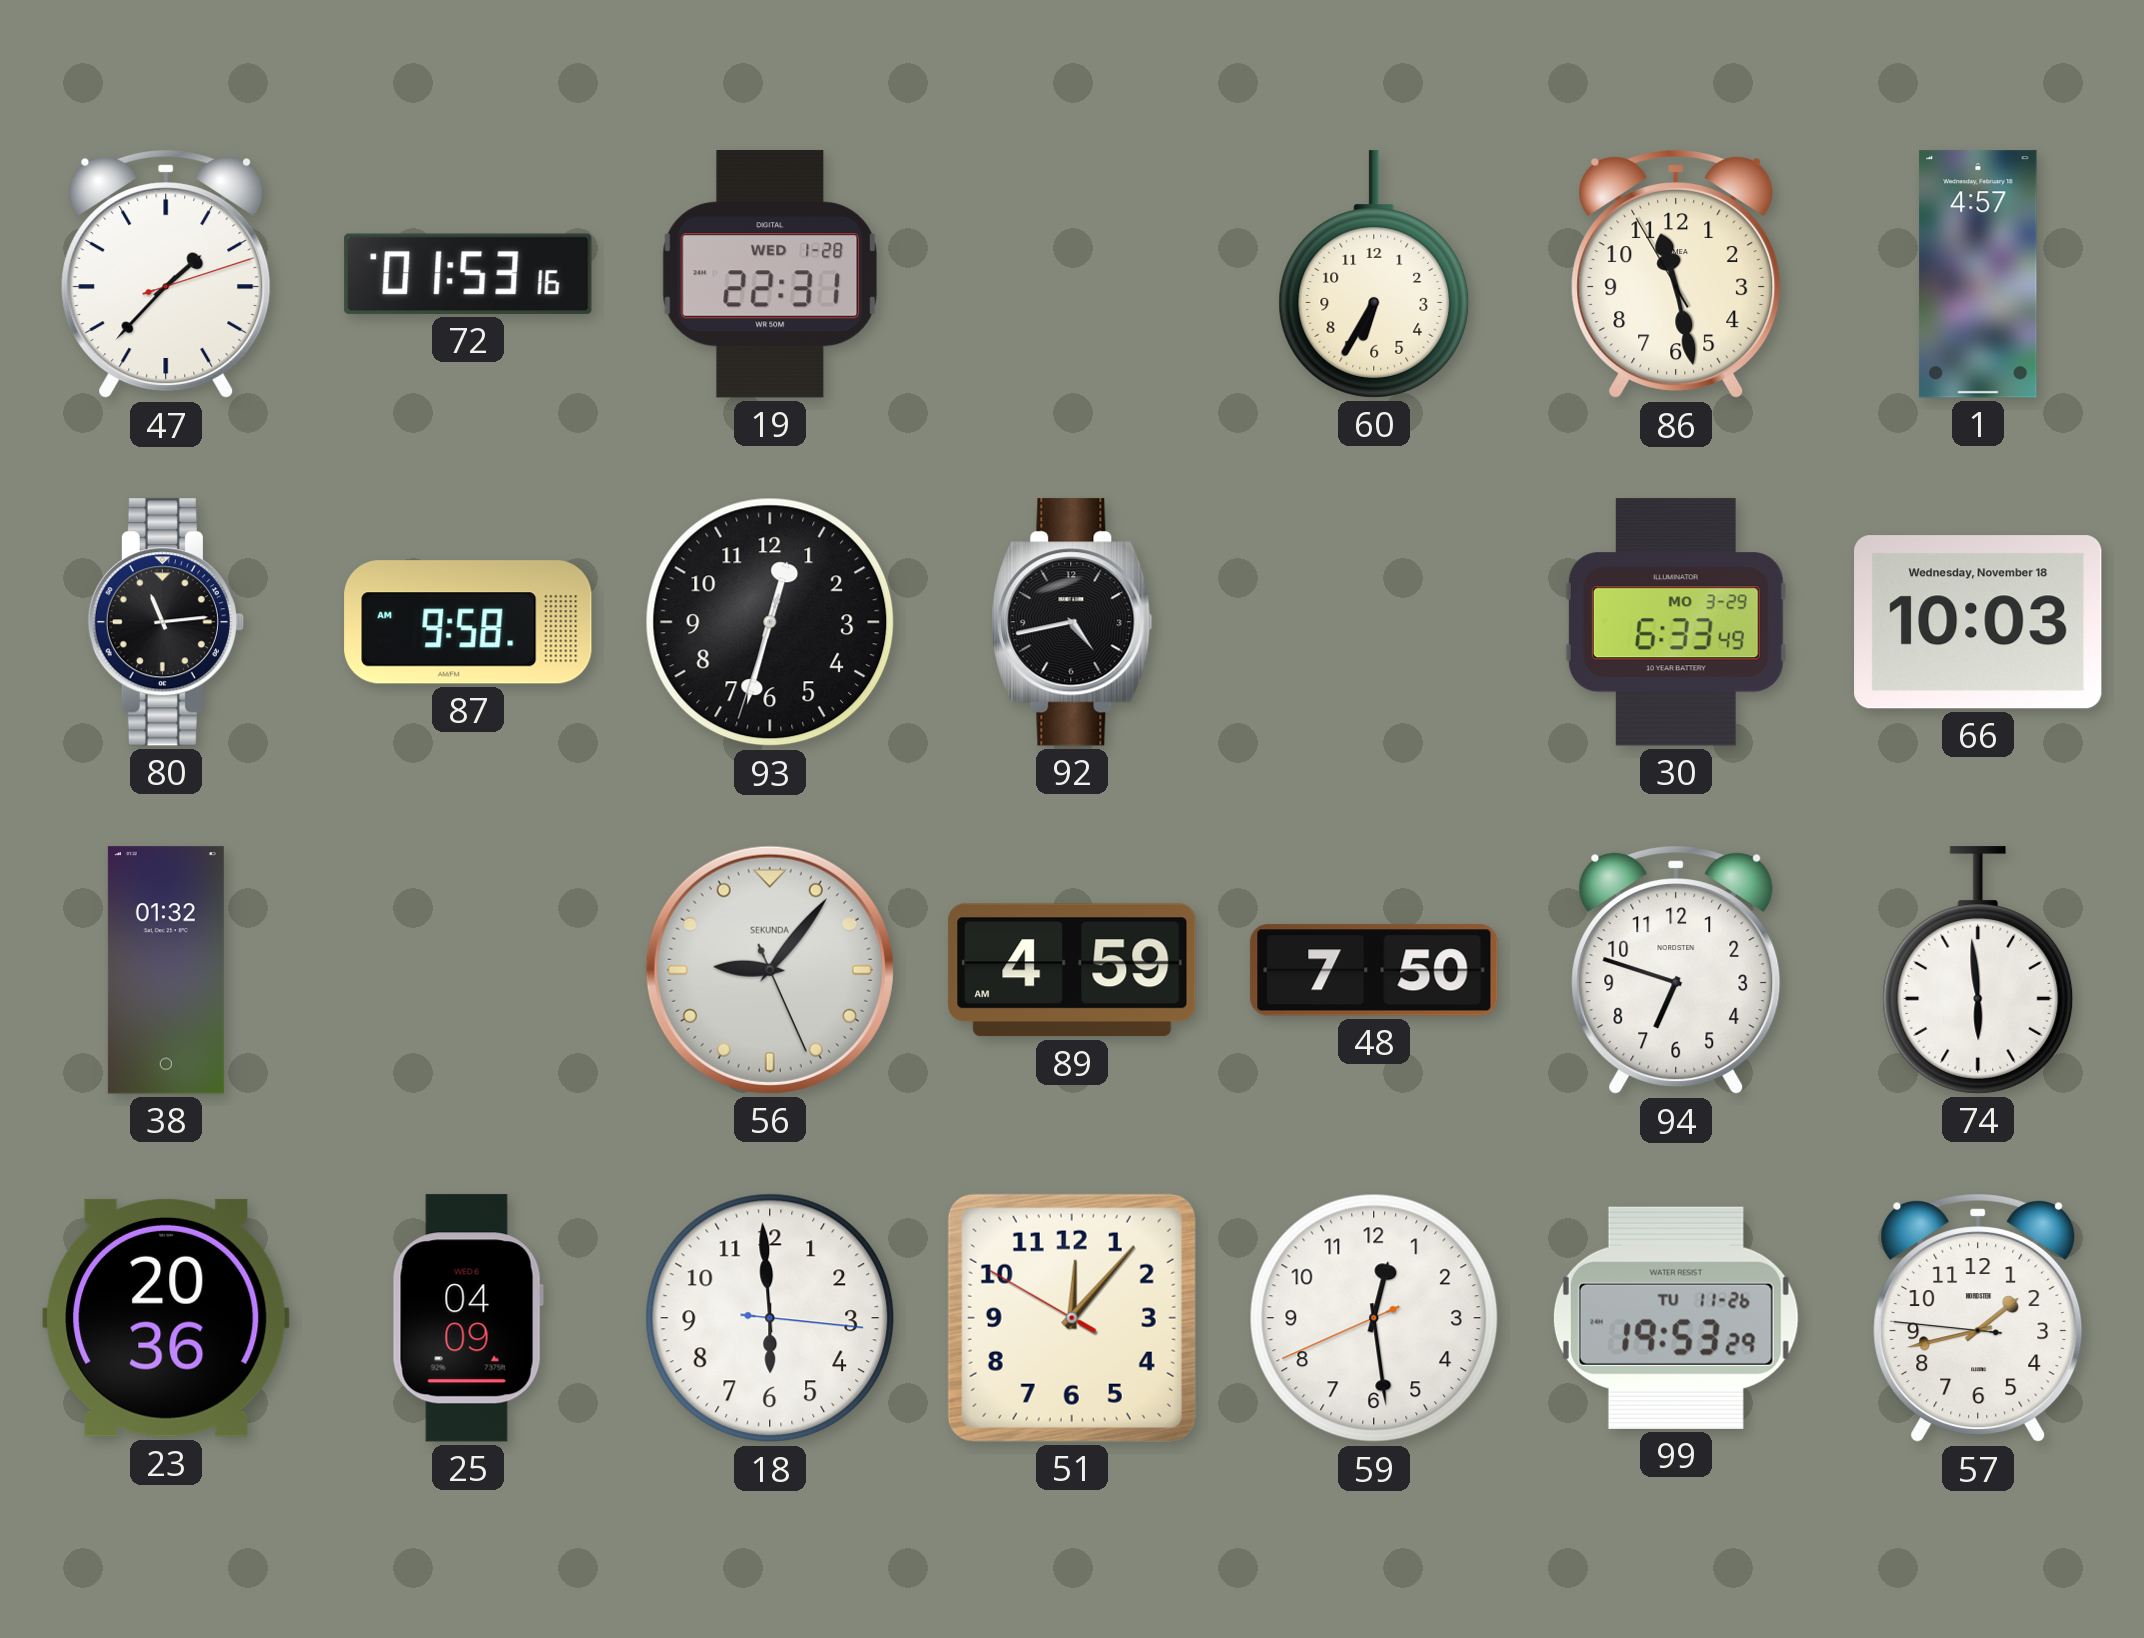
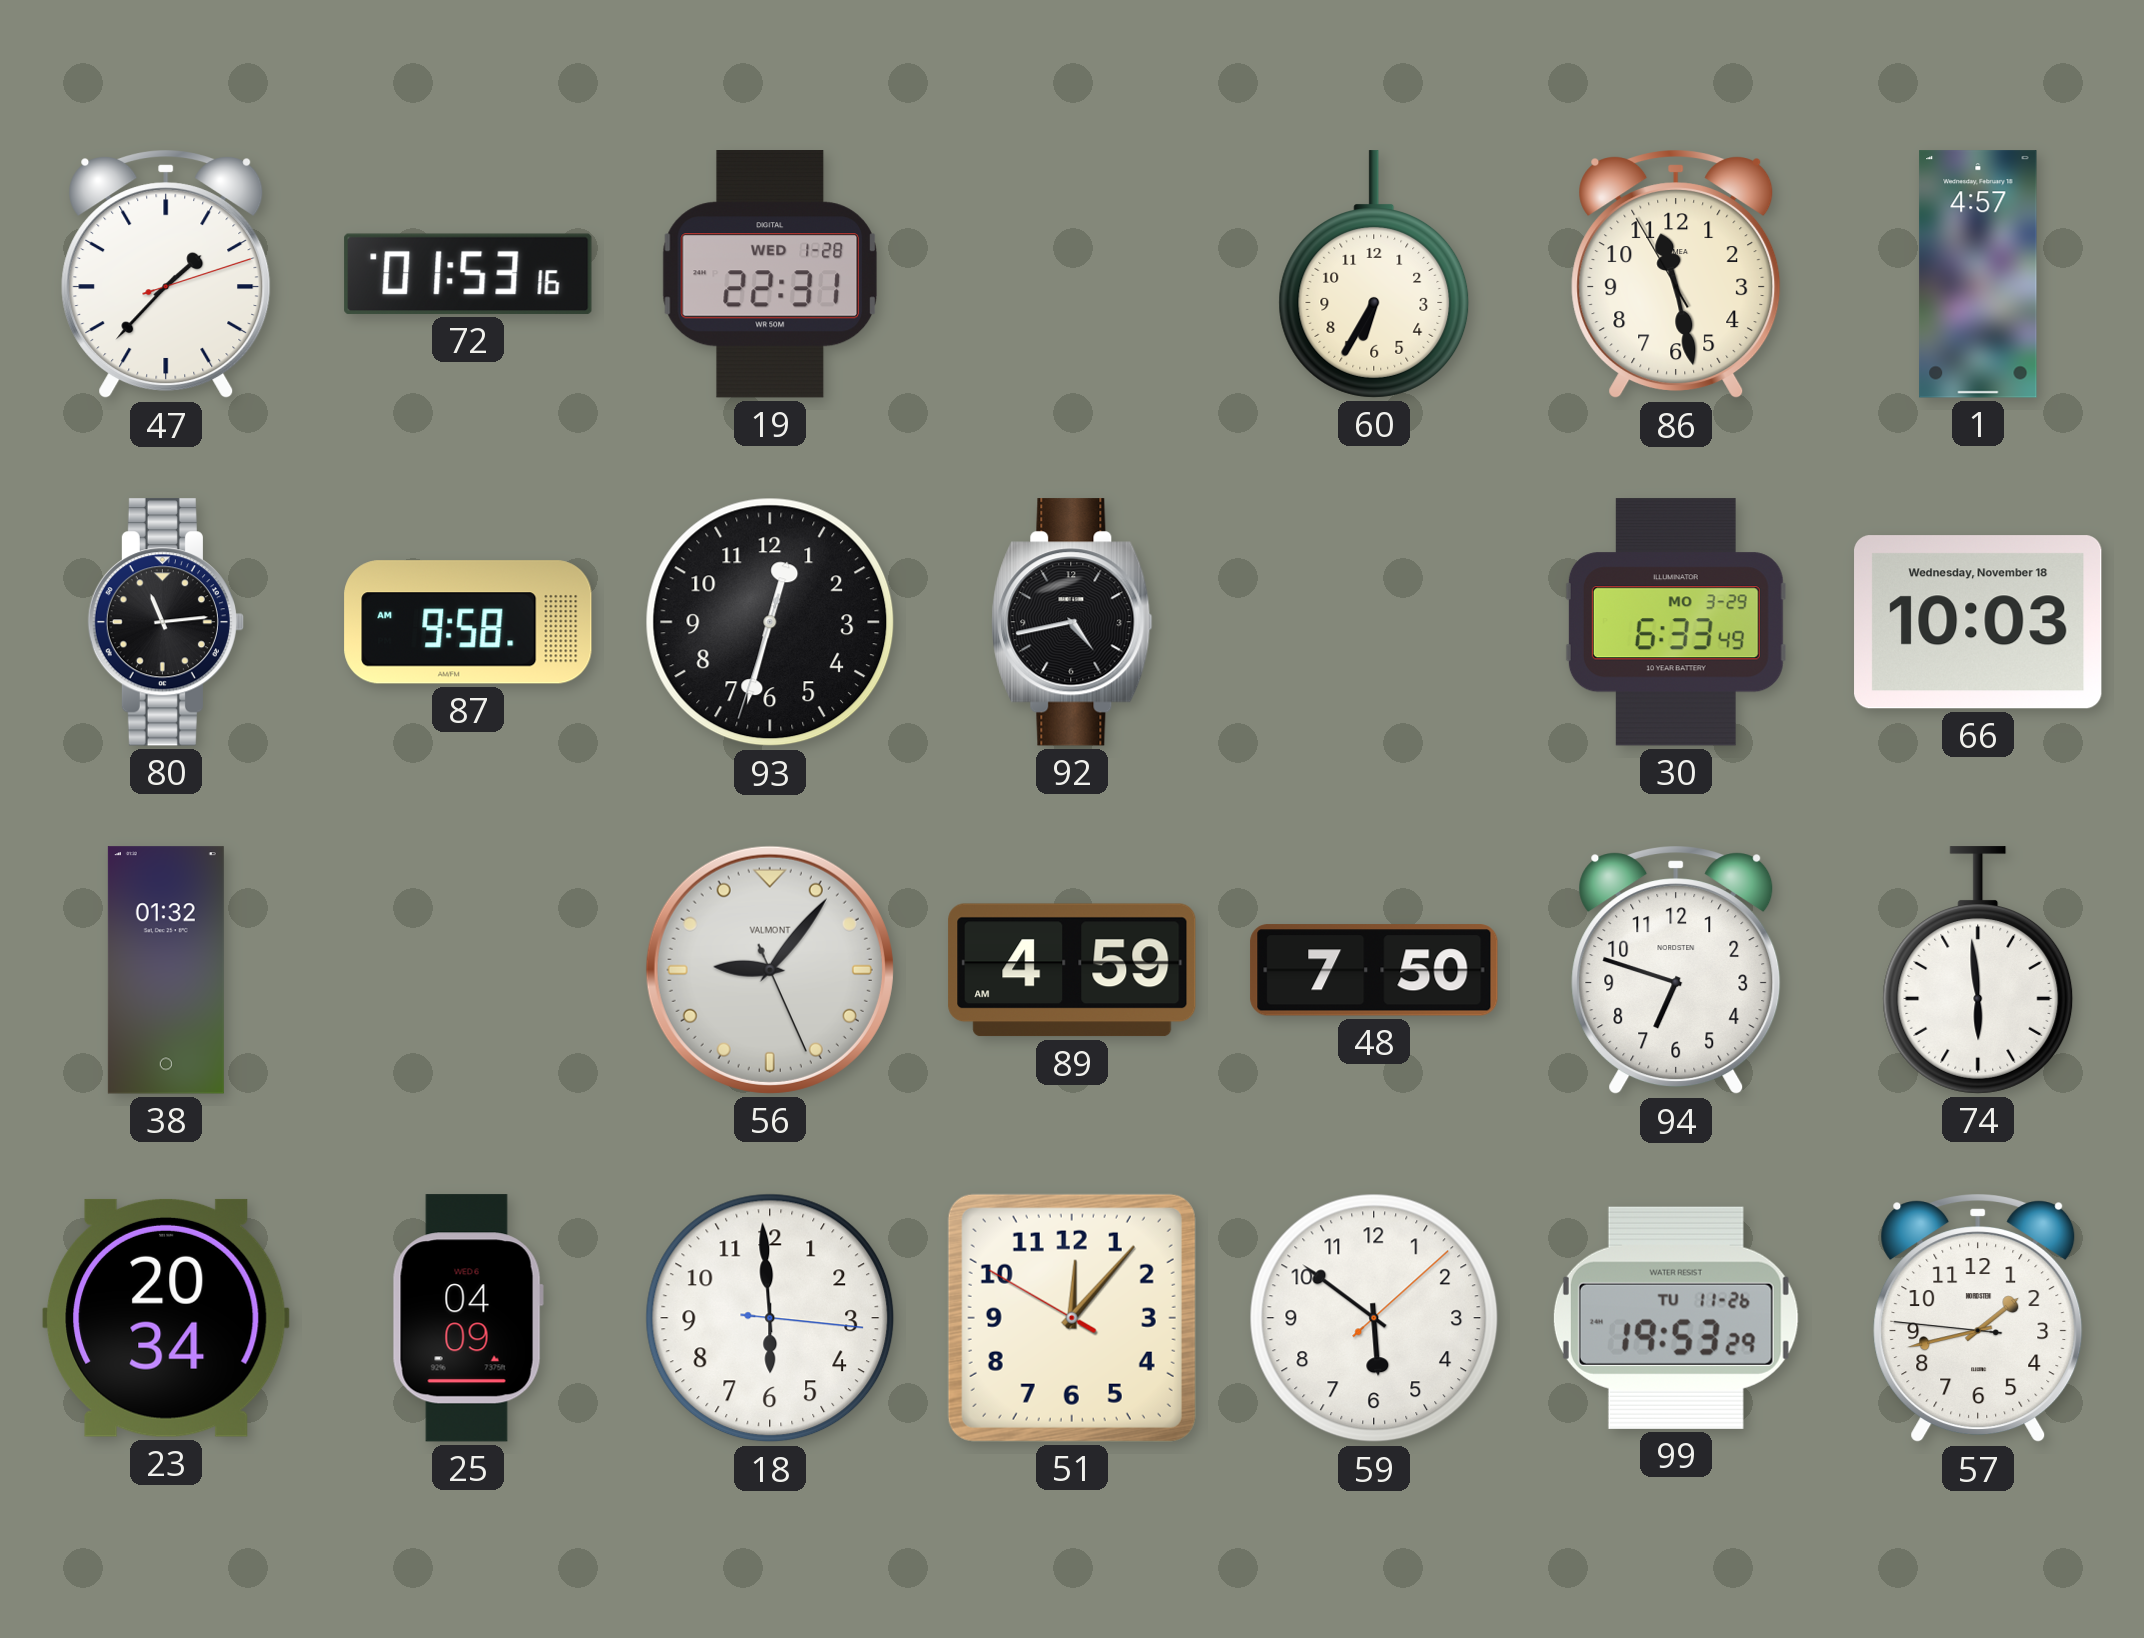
56 brand: SEKUNDA -> VALMONT
23: 20:36 -> 20:34
59: 12:28 -> 5:51
